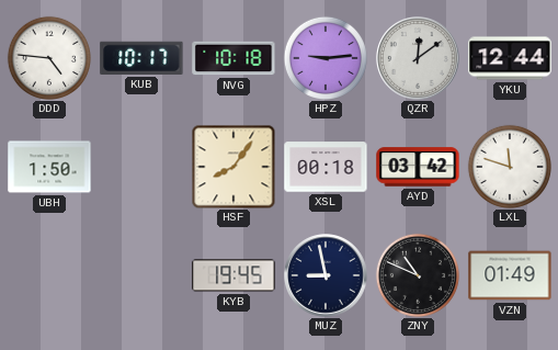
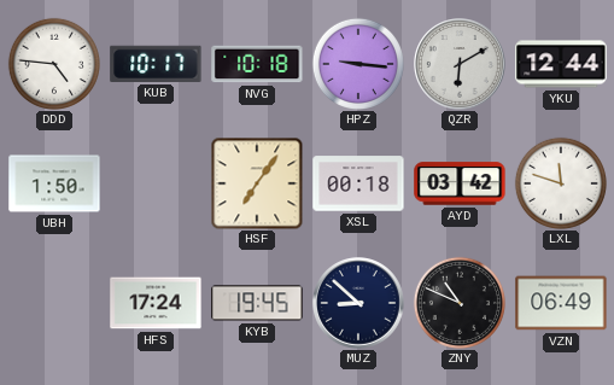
HPZ: 9:14 -> 9:16
QZR: 12:09 -> 6:10
HSF: 8:06 -> 7:06
HFS: none -> 17:24
MUZ: 8:58 -> 8:52
VZN: 01:49 -> 06:49
